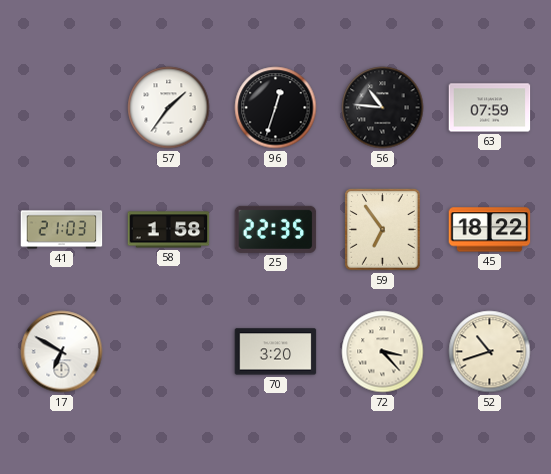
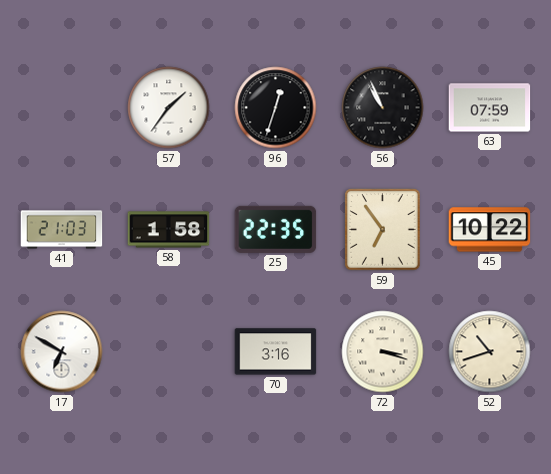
56: 10:46 -> 10:56
45: 18:22 -> 10:22
70: 3:20 -> 3:16
72: 3:23 -> 3:18
